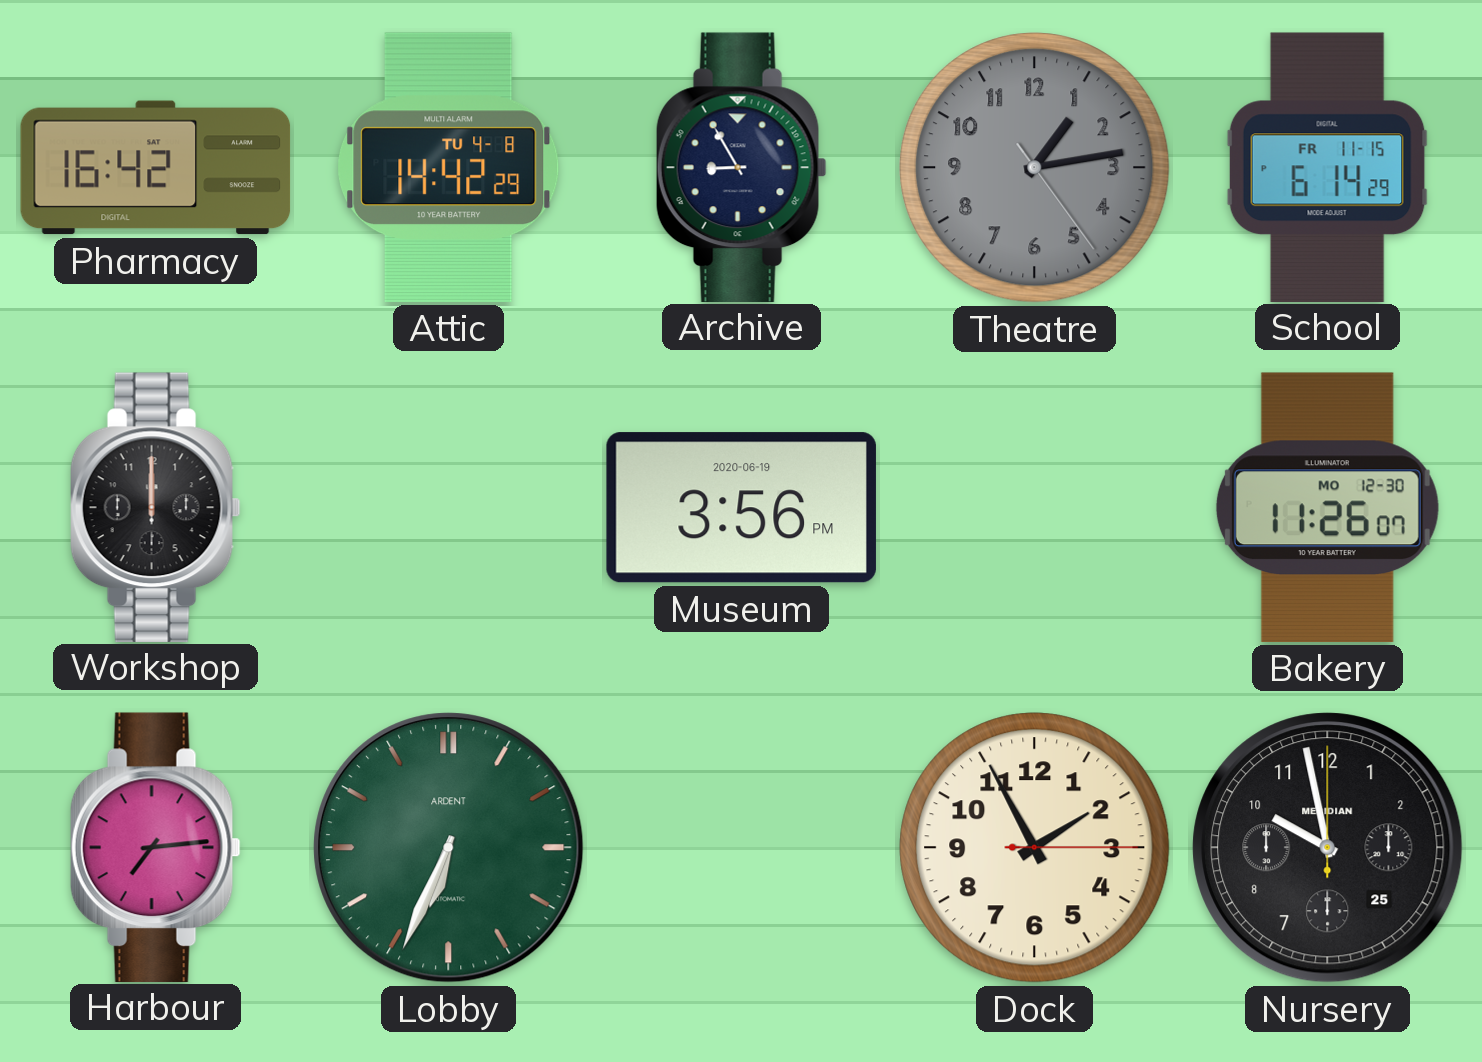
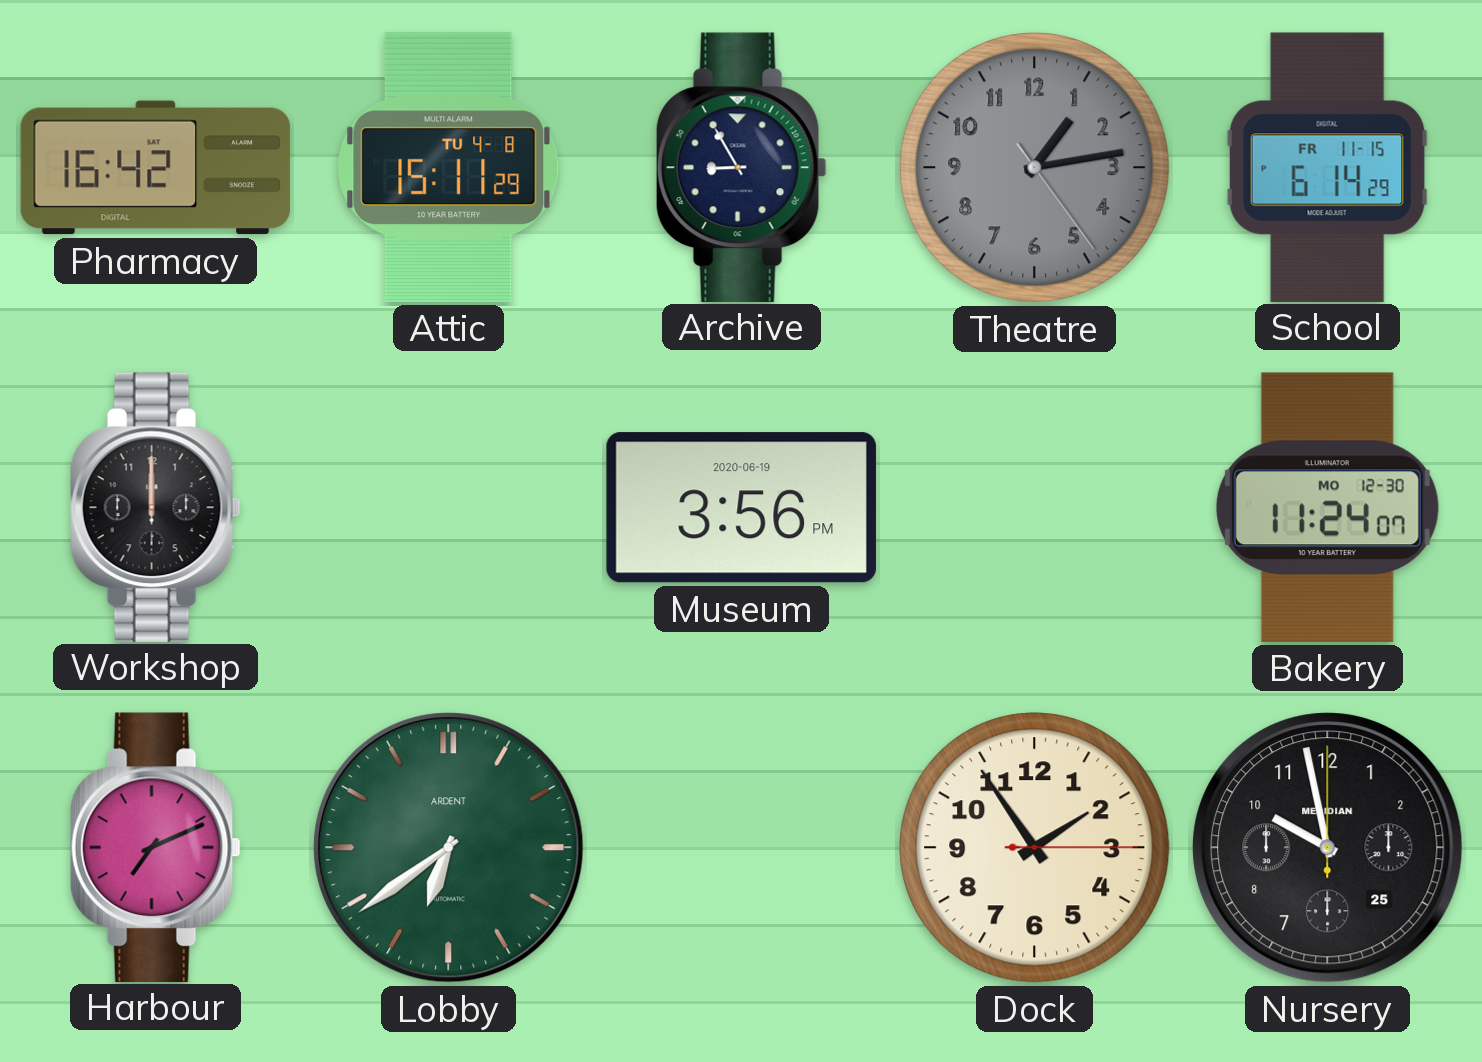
Attic: 14:42 -> 15:11
Bakery: 11:26 -> 11:24
Harbour: 7:14 -> 7:11
Lobby: 6:34 -> 6:39
Dock: 1:55 -> 1:54
